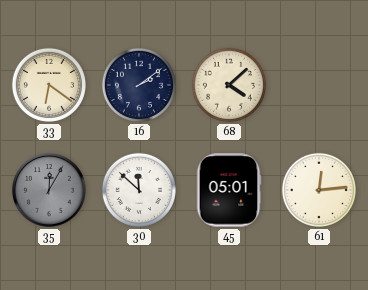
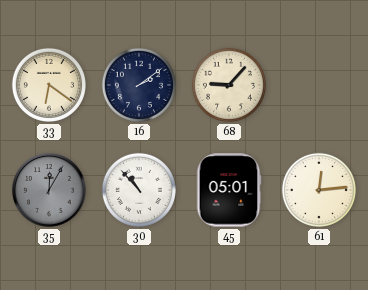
68: 4:08 -> 9:07
30: 11:52 -> 10:53
